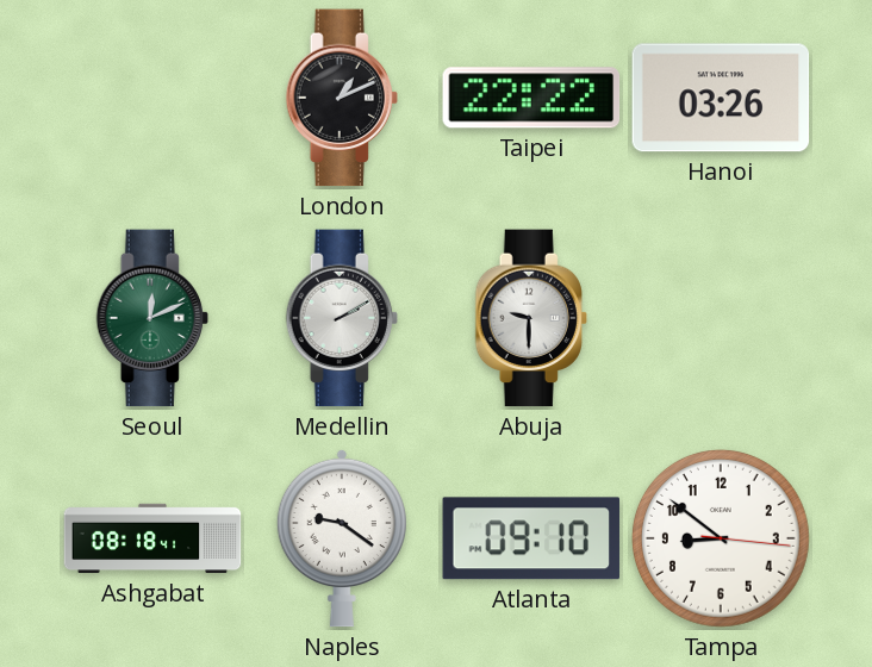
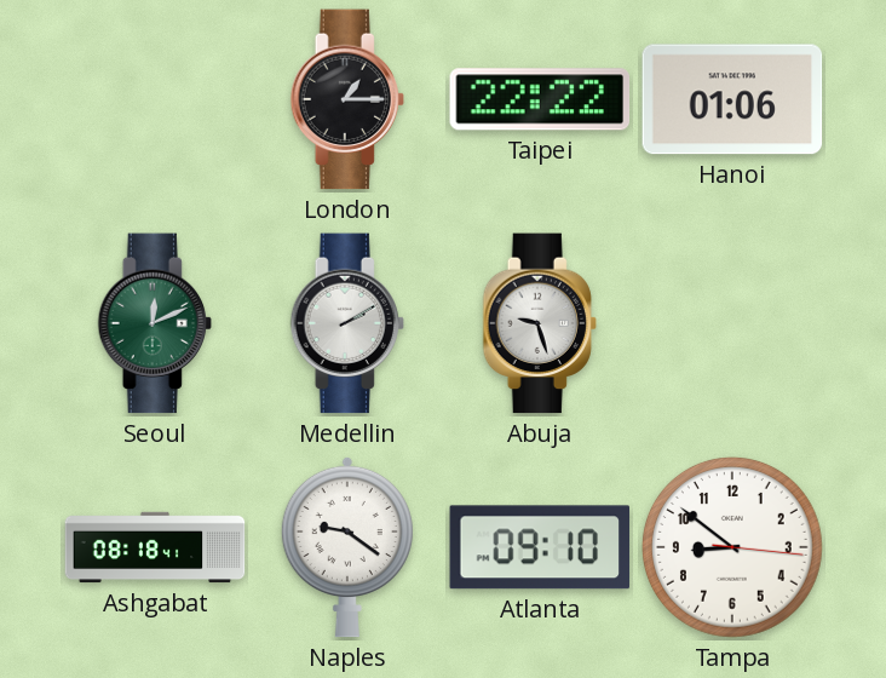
London: 1:11 -> 1:15
Hanoi: 03:26 -> 01:06
Abuja: 9:30 -> 9:27
